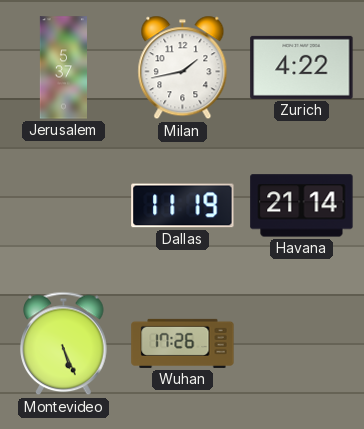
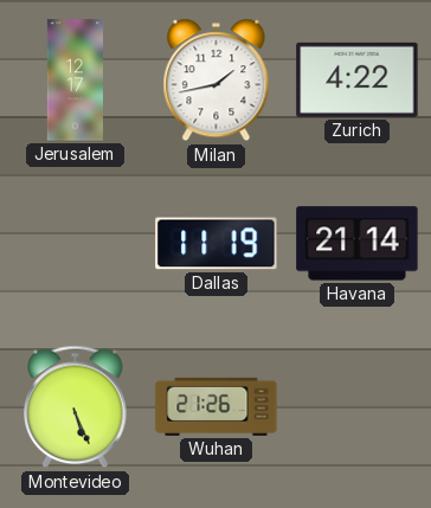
Jerusalem: 5:37 -> 12:17
Wuhan: 17:26 -> 21:26
